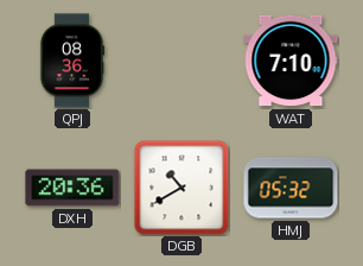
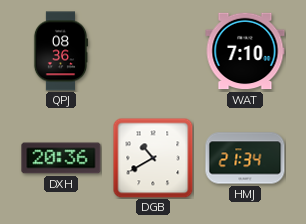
HMJ: 05:32 -> 21:34
